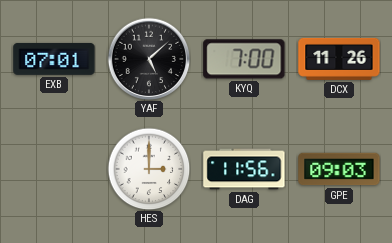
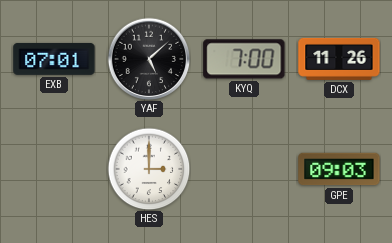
DAG: 11:56 -> none
